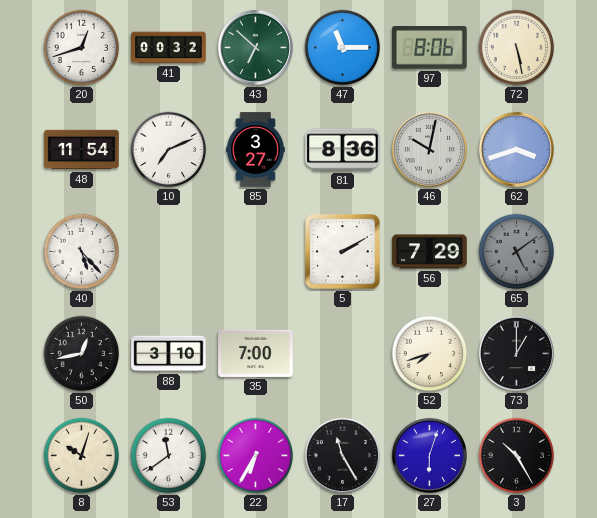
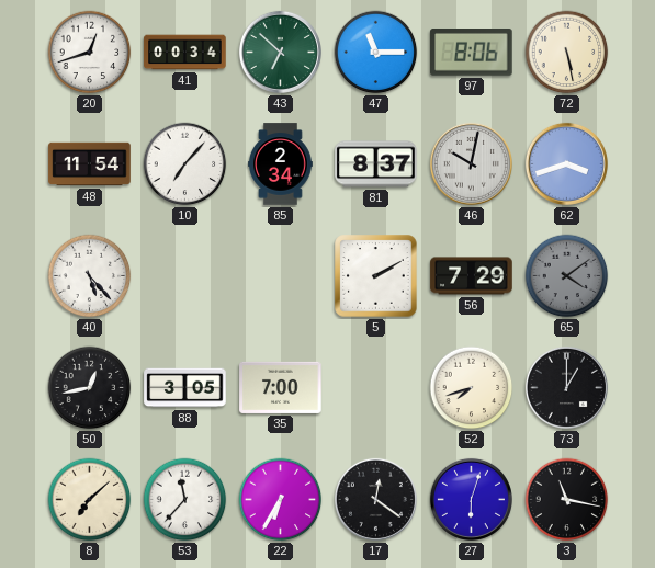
41: 00:32 -> 00:34
10: 7:11 -> 7:07
85: 3:27 -> 2:34
81: 8:36 -> 8:37
65: 5:09 -> 4:09
88: 3:10 -> 3:05
8: 10:03 -> 7:08
53: 11:39 -> 11:37
17: 11:25 -> 12:21
3: 10:25 -> 11:17
